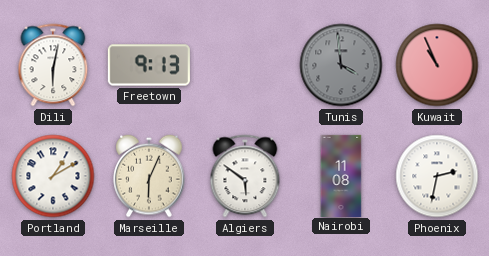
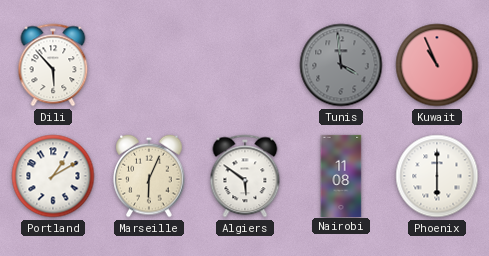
Dili: 6:02 -> 5:53
Freetown: 9:13 -> none
Phoenix: 2:32 -> 6:00
